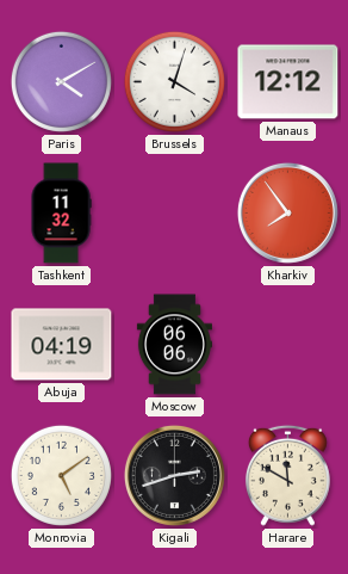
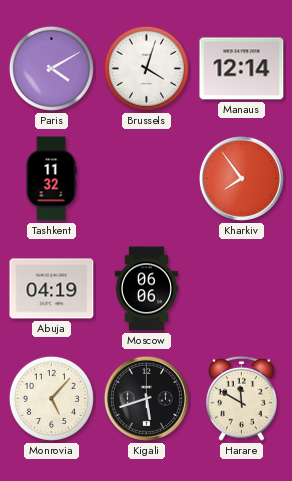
Manaus: 12:12 -> 12:14
Monrovia: 5:09 -> 5:07
Kigali: 2:42 -> 5:42
